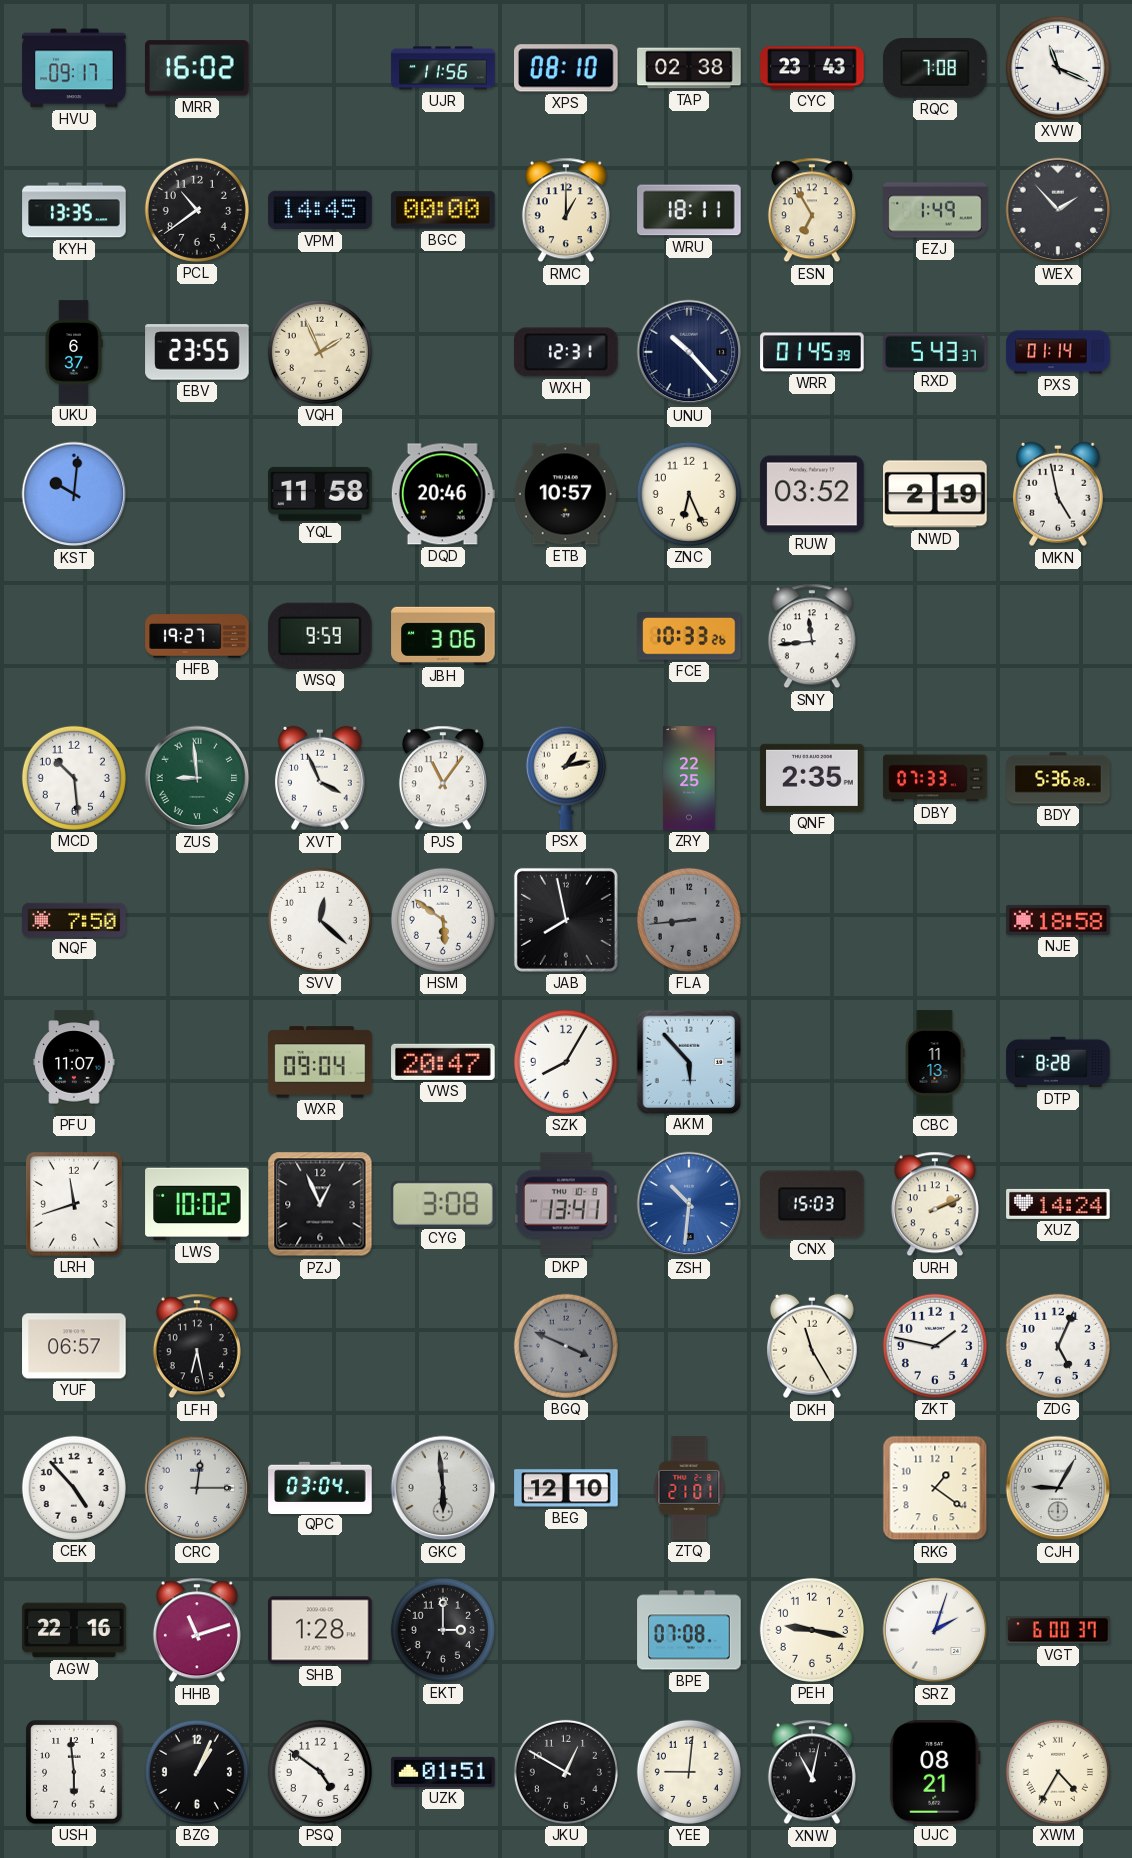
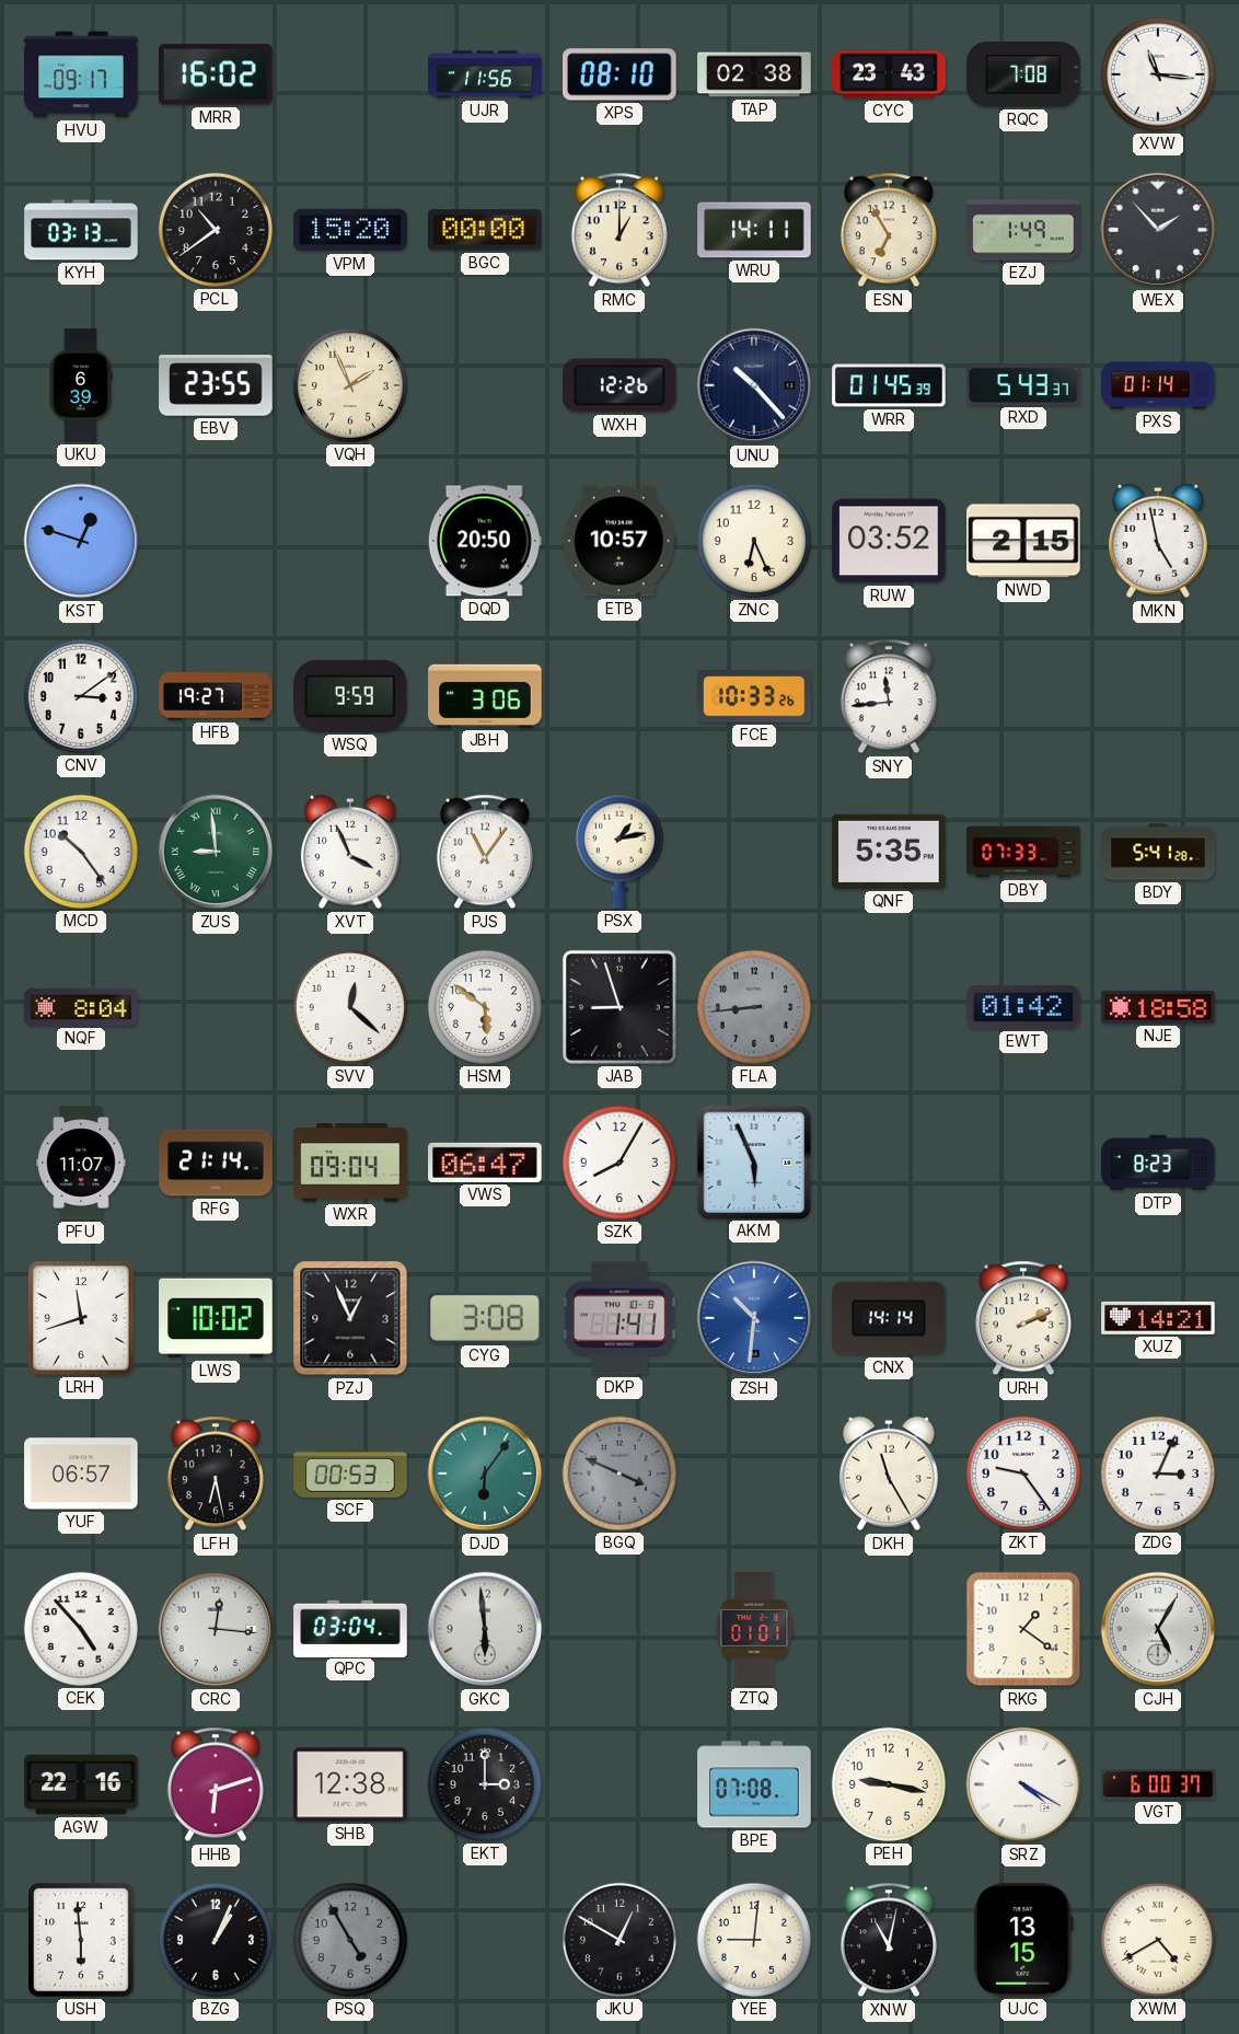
XVW: 11:19 -> 11:16
KYH: 13:35 -> 03:13
VPM: 14:45 -> 15:20
WRU: 18:11 -> 14:11
UKU: 6:37 -> 6:39
WXH: 12:31 -> 12:26
KST: 10:01 -> 12:48
YQL: 11:58 -> none
DQD: 20:46 -> 20:50
NWD: 2:19 -> 2:15
CNV: none -> 3:09
MCD: 10:29 -> 10:24
ZRY: 22:25 -> none
QNF: 2:35 -> 5:35
BDY: 5:36 -> 5:41
NQF: 7:50 -> 8:04
JAB: 7:58 -> 8:57
EWT: none -> 01:42
RFG: none -> 21:14
VWS: 20:47 -> 06:47
AKM: 5:53 -> 5:56
CBC: 11:13 -> none
DTP: 8:28 -> 8:23
DKP: 13:41 -> 1:41
CNX: 15:03 -> 14:14
XUZ: 14:24 -> 14:21
SCF: none -> 00:53
DJD: none -> 6:06
ZKT: 1:47 -> 9:24
ZDG: 5:04 -> 3:04
CRC: 12:15 -> 12:16
BEG: 12:10 -> none
ZTQ: 21:01 -> 01:01
CJH: 9:05 -> 5:05
HHB: 11:12 -> 6:12
SHB: 1:28 -> 12:38
SRZ: 2:03 -> 4:20
PSQ: 4:51 -> 4:55
PSQ dial: white -> grey
UZK: 01:51 -> none
UJC: 08:21 -> 13:15
XWM: 4:35 -> 4:40
